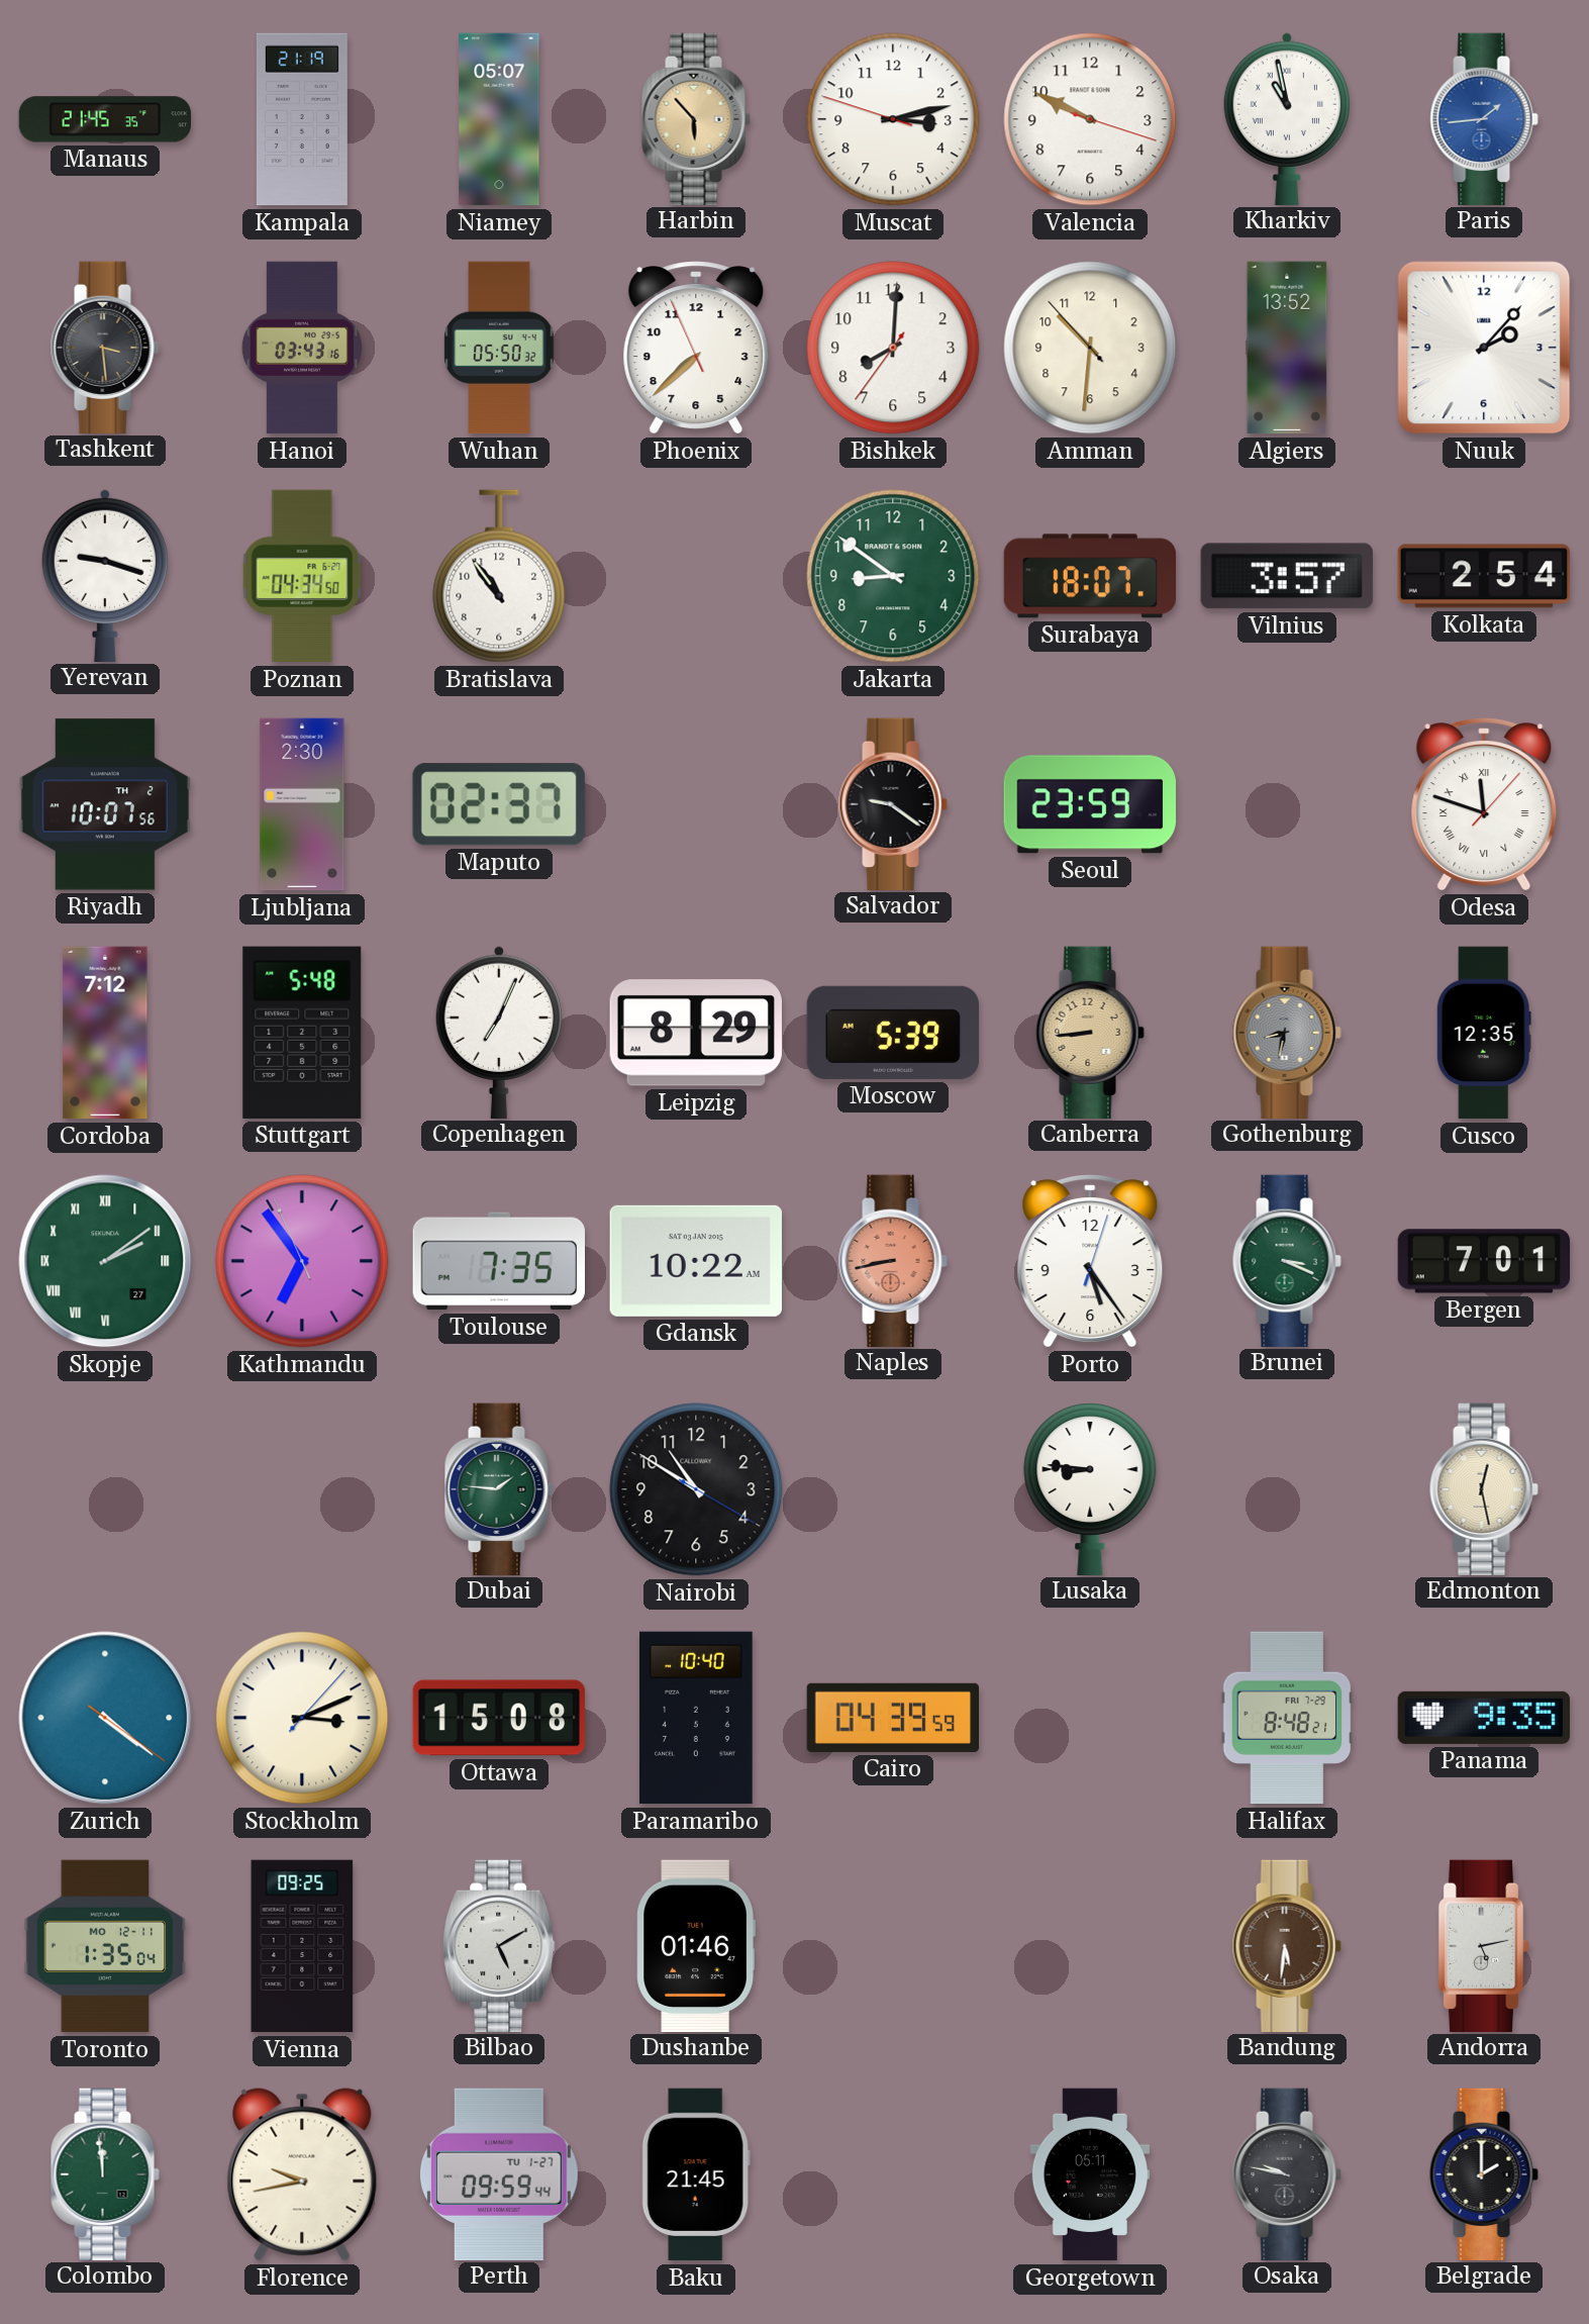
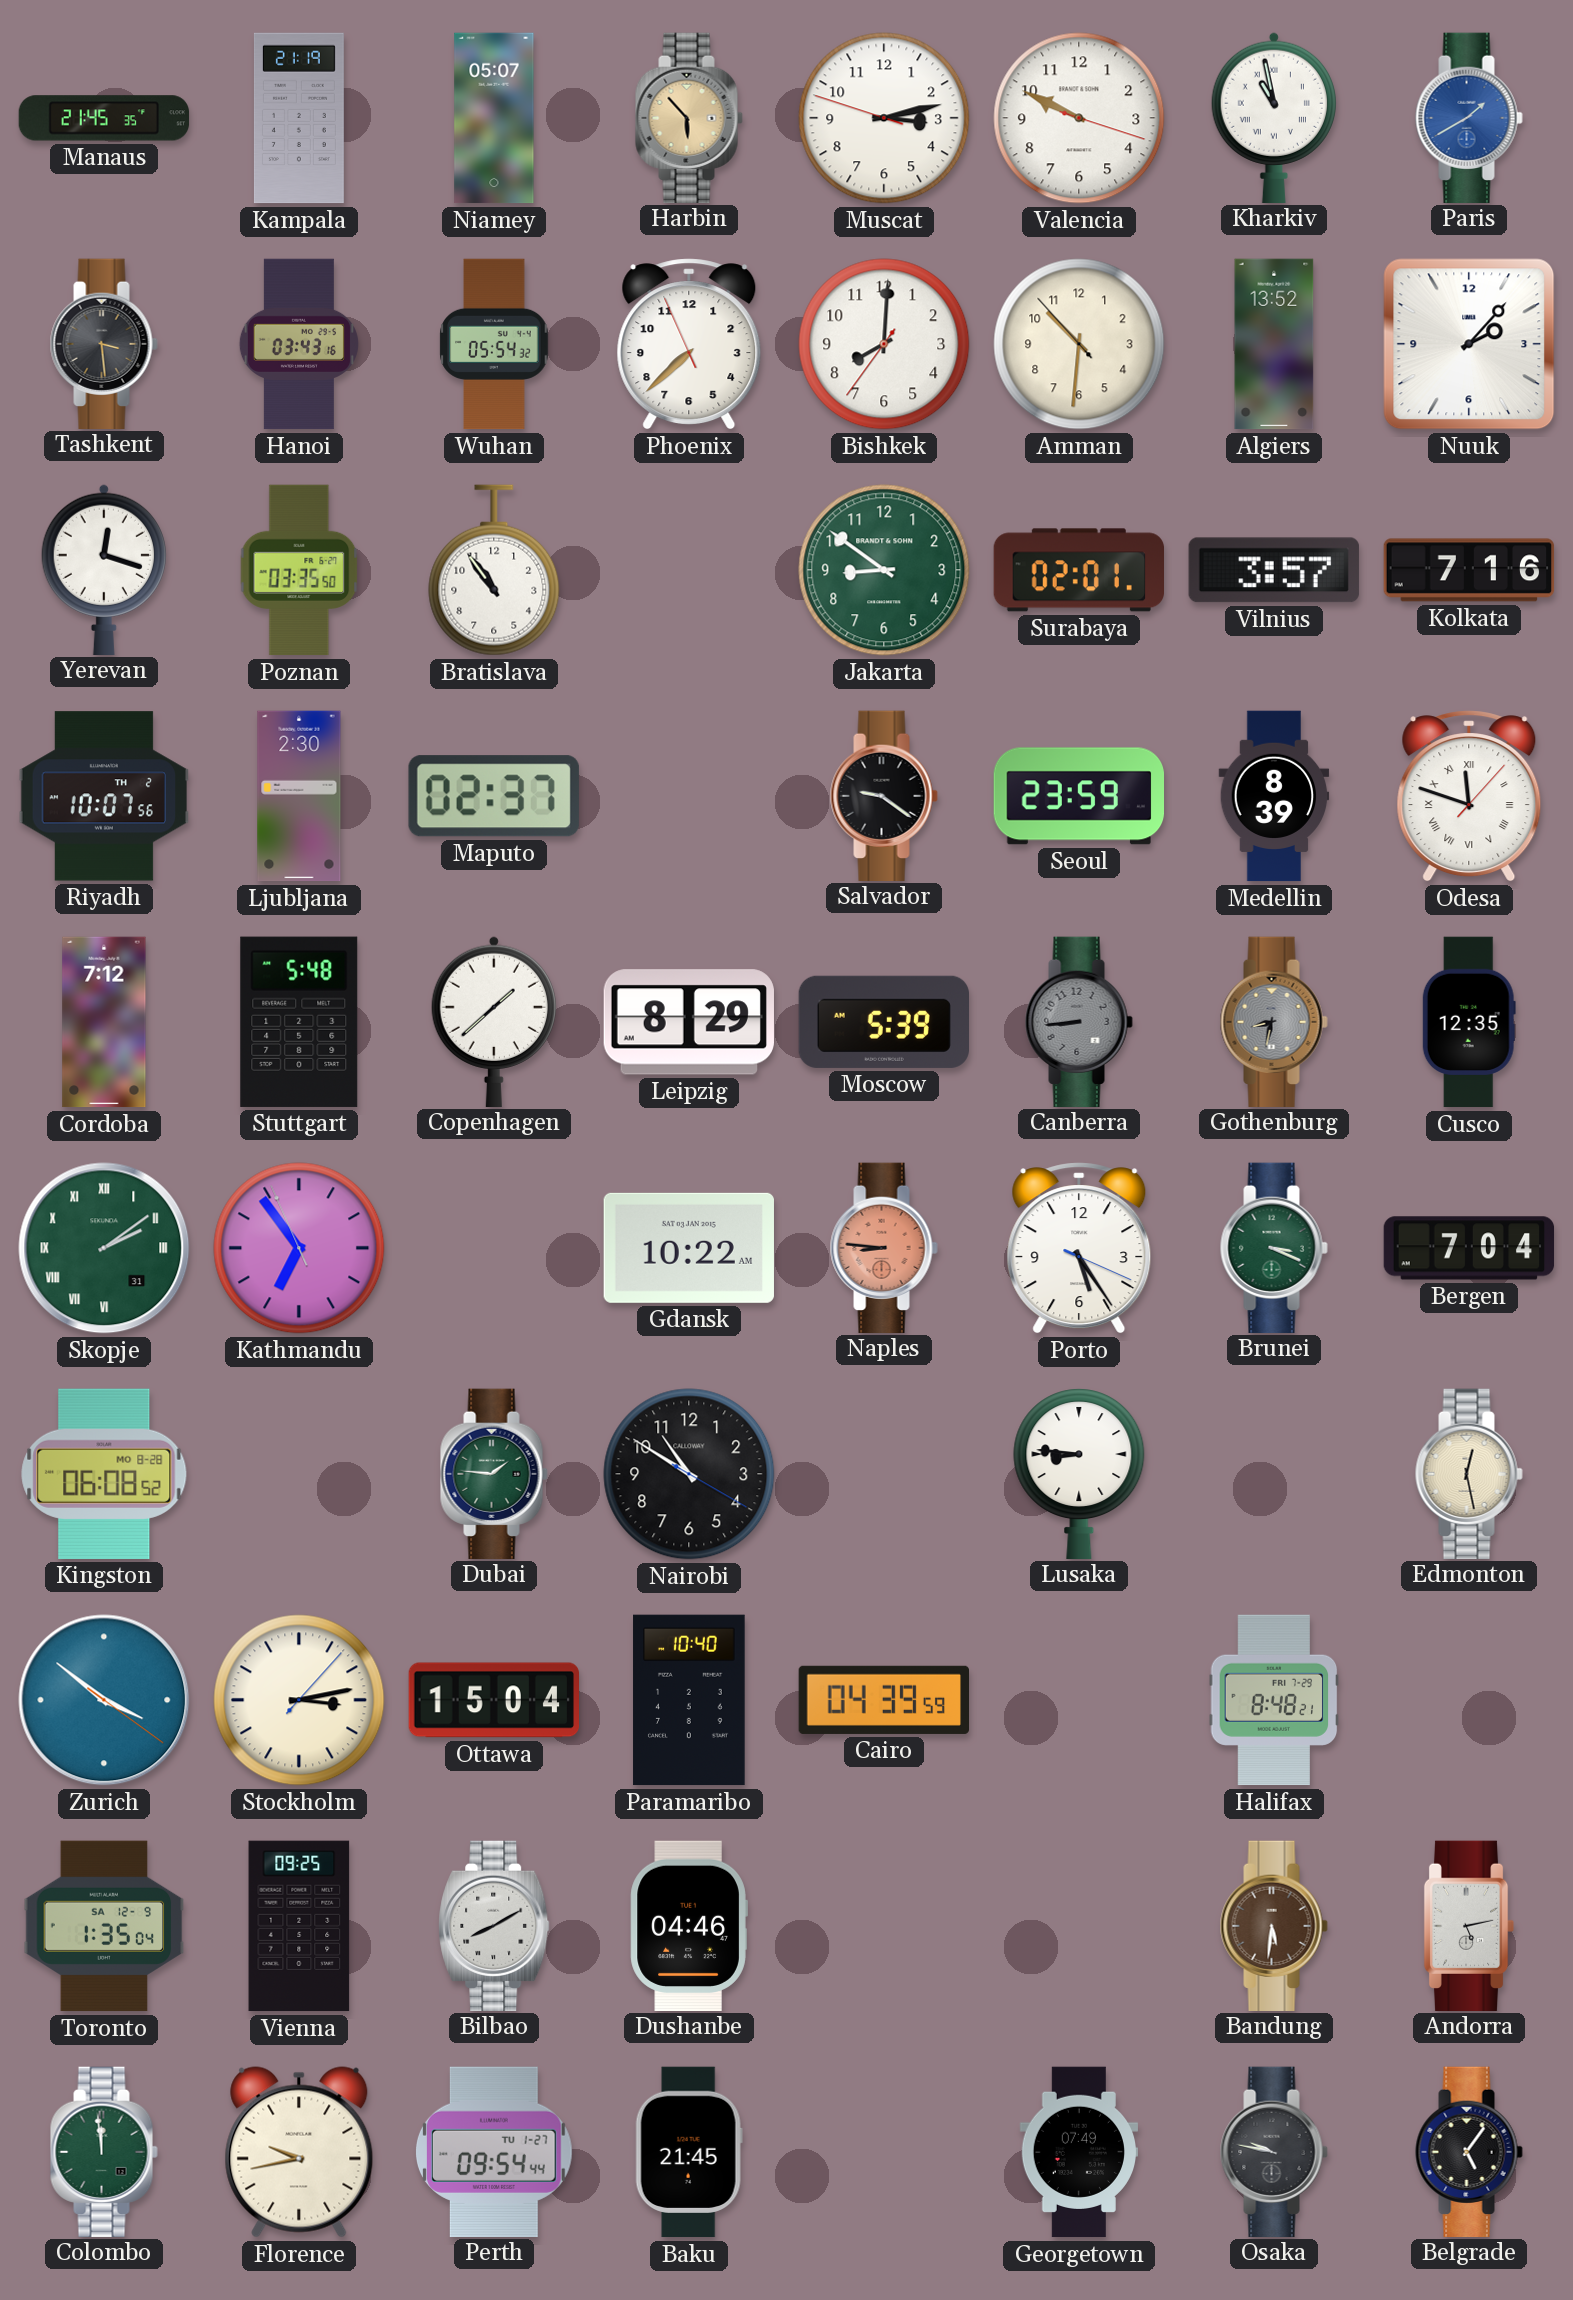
Paris: 1:44 -> 1:40
Wuhan: 05:50 -> 05:54
Yerevan: 9:18 -> 12:18
Poznan: 04:34 -> 03:35
Surabaya: 18:07 -> 02:01
Kolkata: 2:54 -> 7:16
Medellin: none -> 8:39
Copenhagen: 7:04 -> 1:38
Canberra dial: champagne -> grey
Skopje date: 27 -> 31
Toulouse: 7:35 -> none
Naples: 8:43 -> 8:46
Porto: 5:24:03 -> 5:24:19
Bergen: 7:01 -> 7:04
Kingston: none -> 06:08
Zurich: 4:21 -> 3:51
Stockholm: 3:11 -> 3:13
Ottawa: 15:08 -> 15:04
Panama: 9:35 -> none
Toronto date: MO 12-11 -> SA 12-9
Bilbao: 5:10 -> 8:10
Dushanbe: 01:46 -> 04:46
Perth: 09:59 -> 09:54
Georgetown: 05:11 -> 07:49
Belgrade: 2:00 -> 5:06
